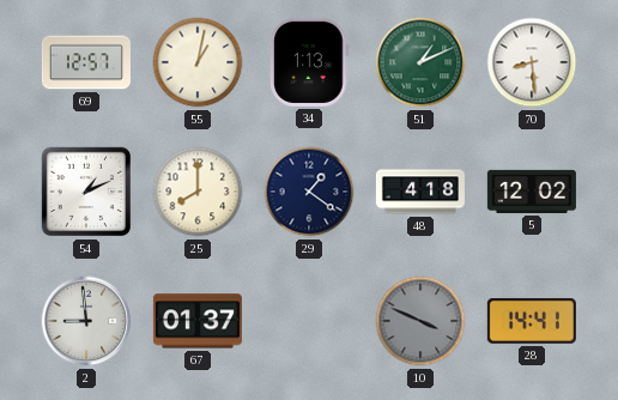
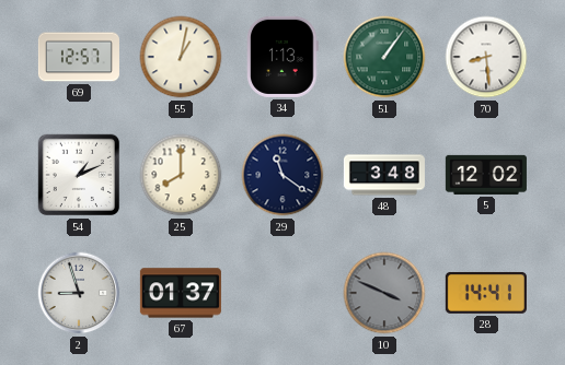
51: 1:11 -> 1:06
29: 1:21 -> 11:21
48: 4:18 -> 3:48
2: 8:59 -> 8:57
